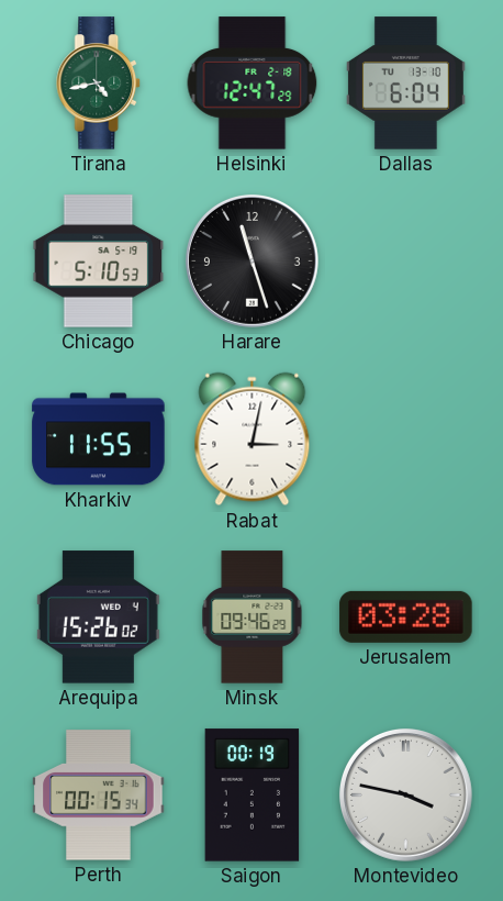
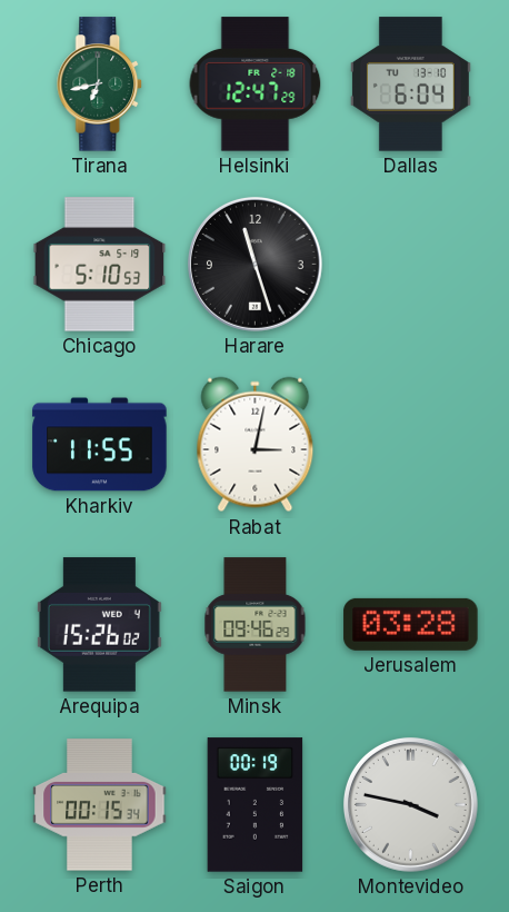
Tirana: 4:43 -> 6:43
